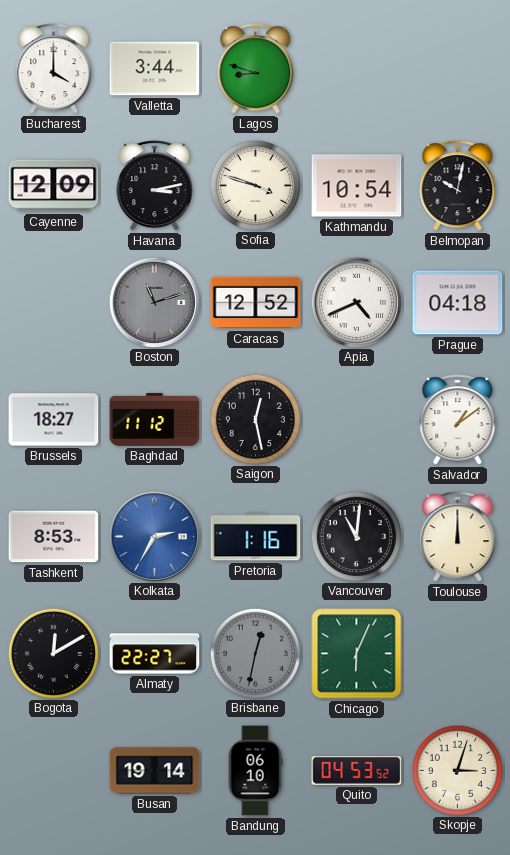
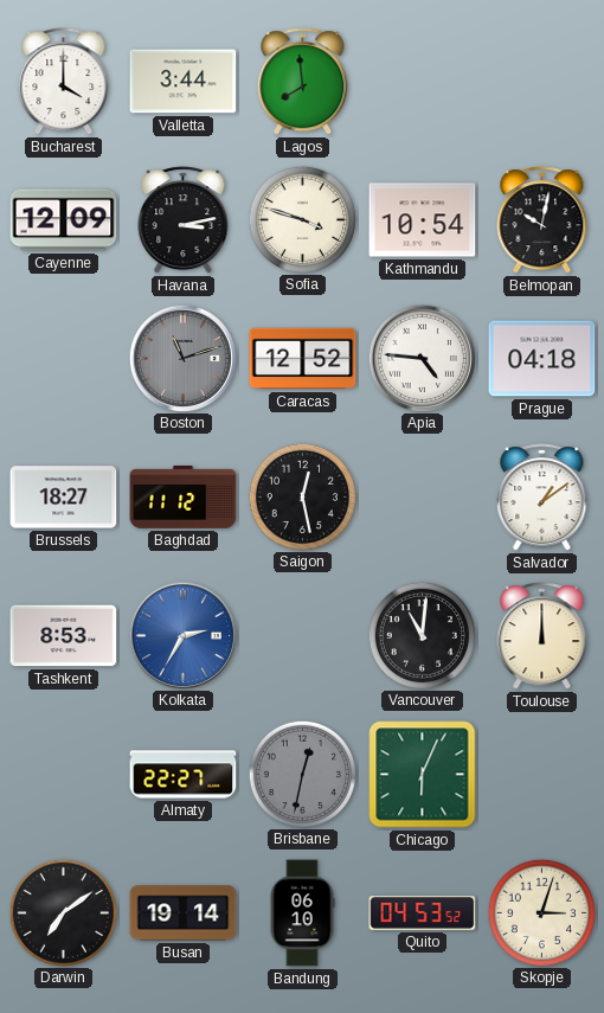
Lagos: 8:48 -> 7:59
Apia: 4:41 -> 4:46
Pretoria: 1:16 -> none
Bogota: 12:10 -> none
Darwin: none -> 7:09
